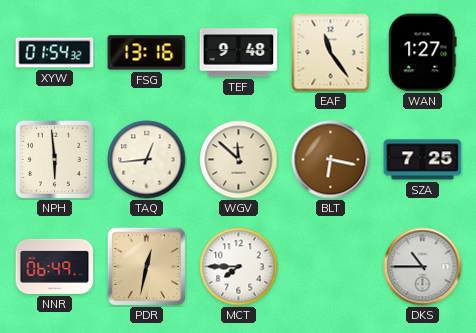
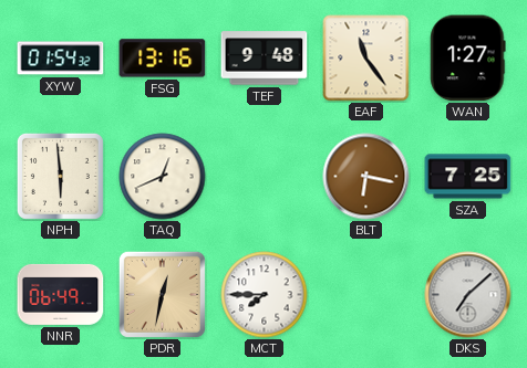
TAQ: 12:44 -> 12:41
WGV: 11:52 -> none
DKS: 10:45 -> 7:08
